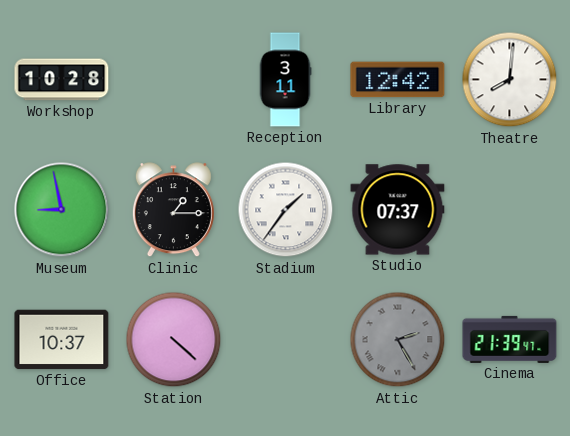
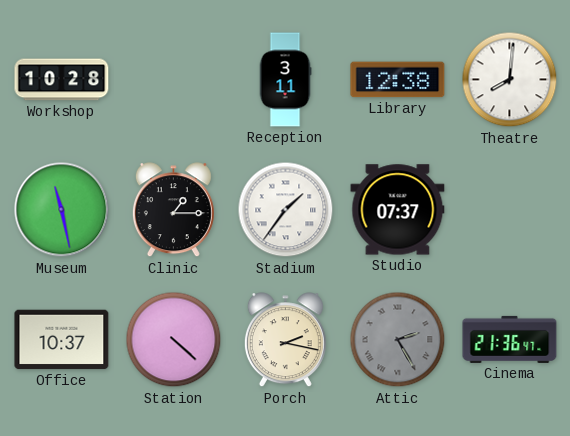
Library: 12:42 -> 12:38
Museum: 8:58 -> 11:28
Porch: none -> 2:17
Cinema: 21:39 -> 21:36
